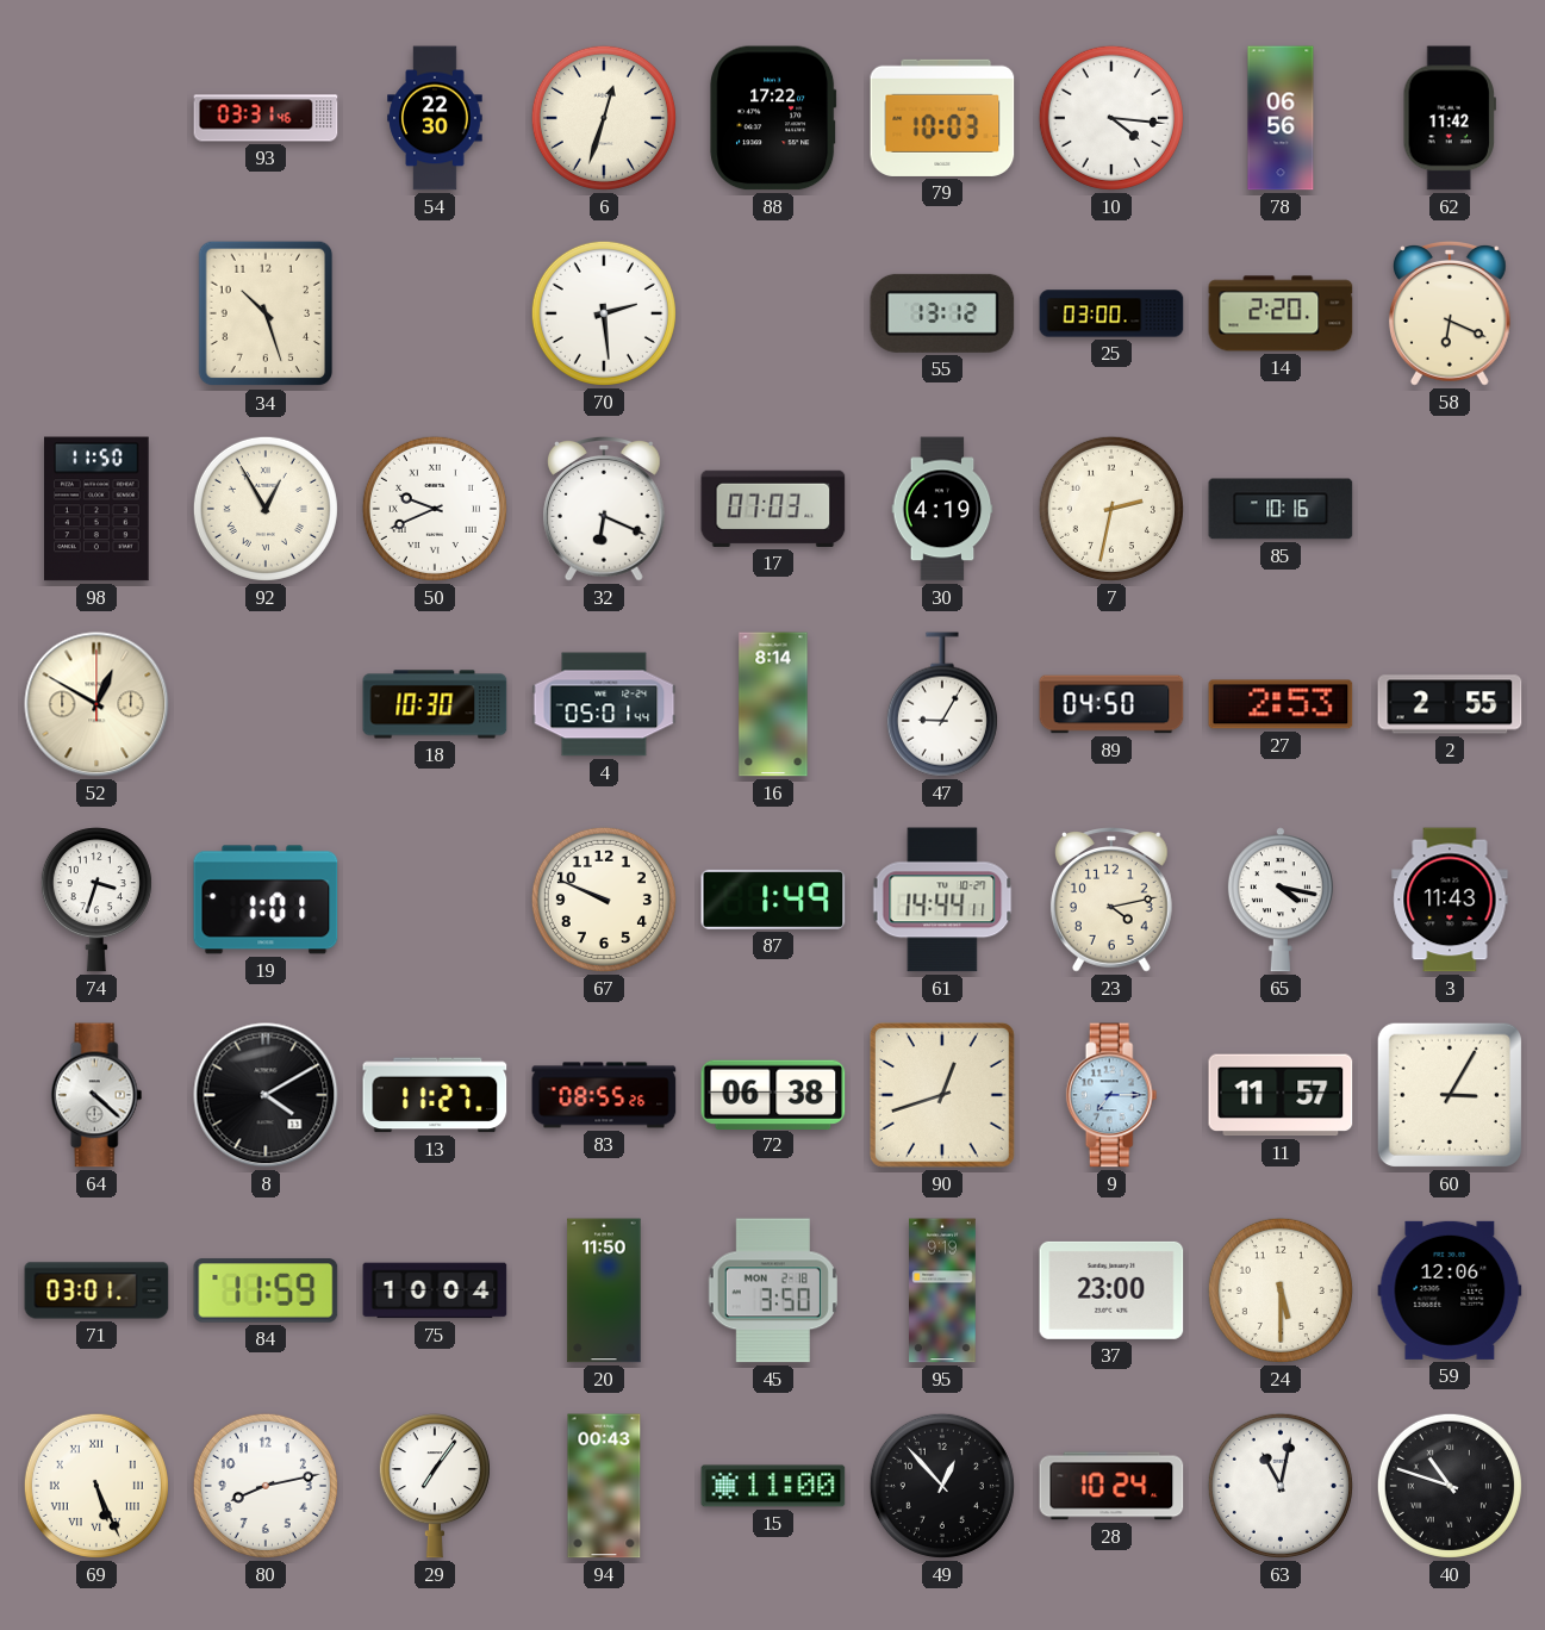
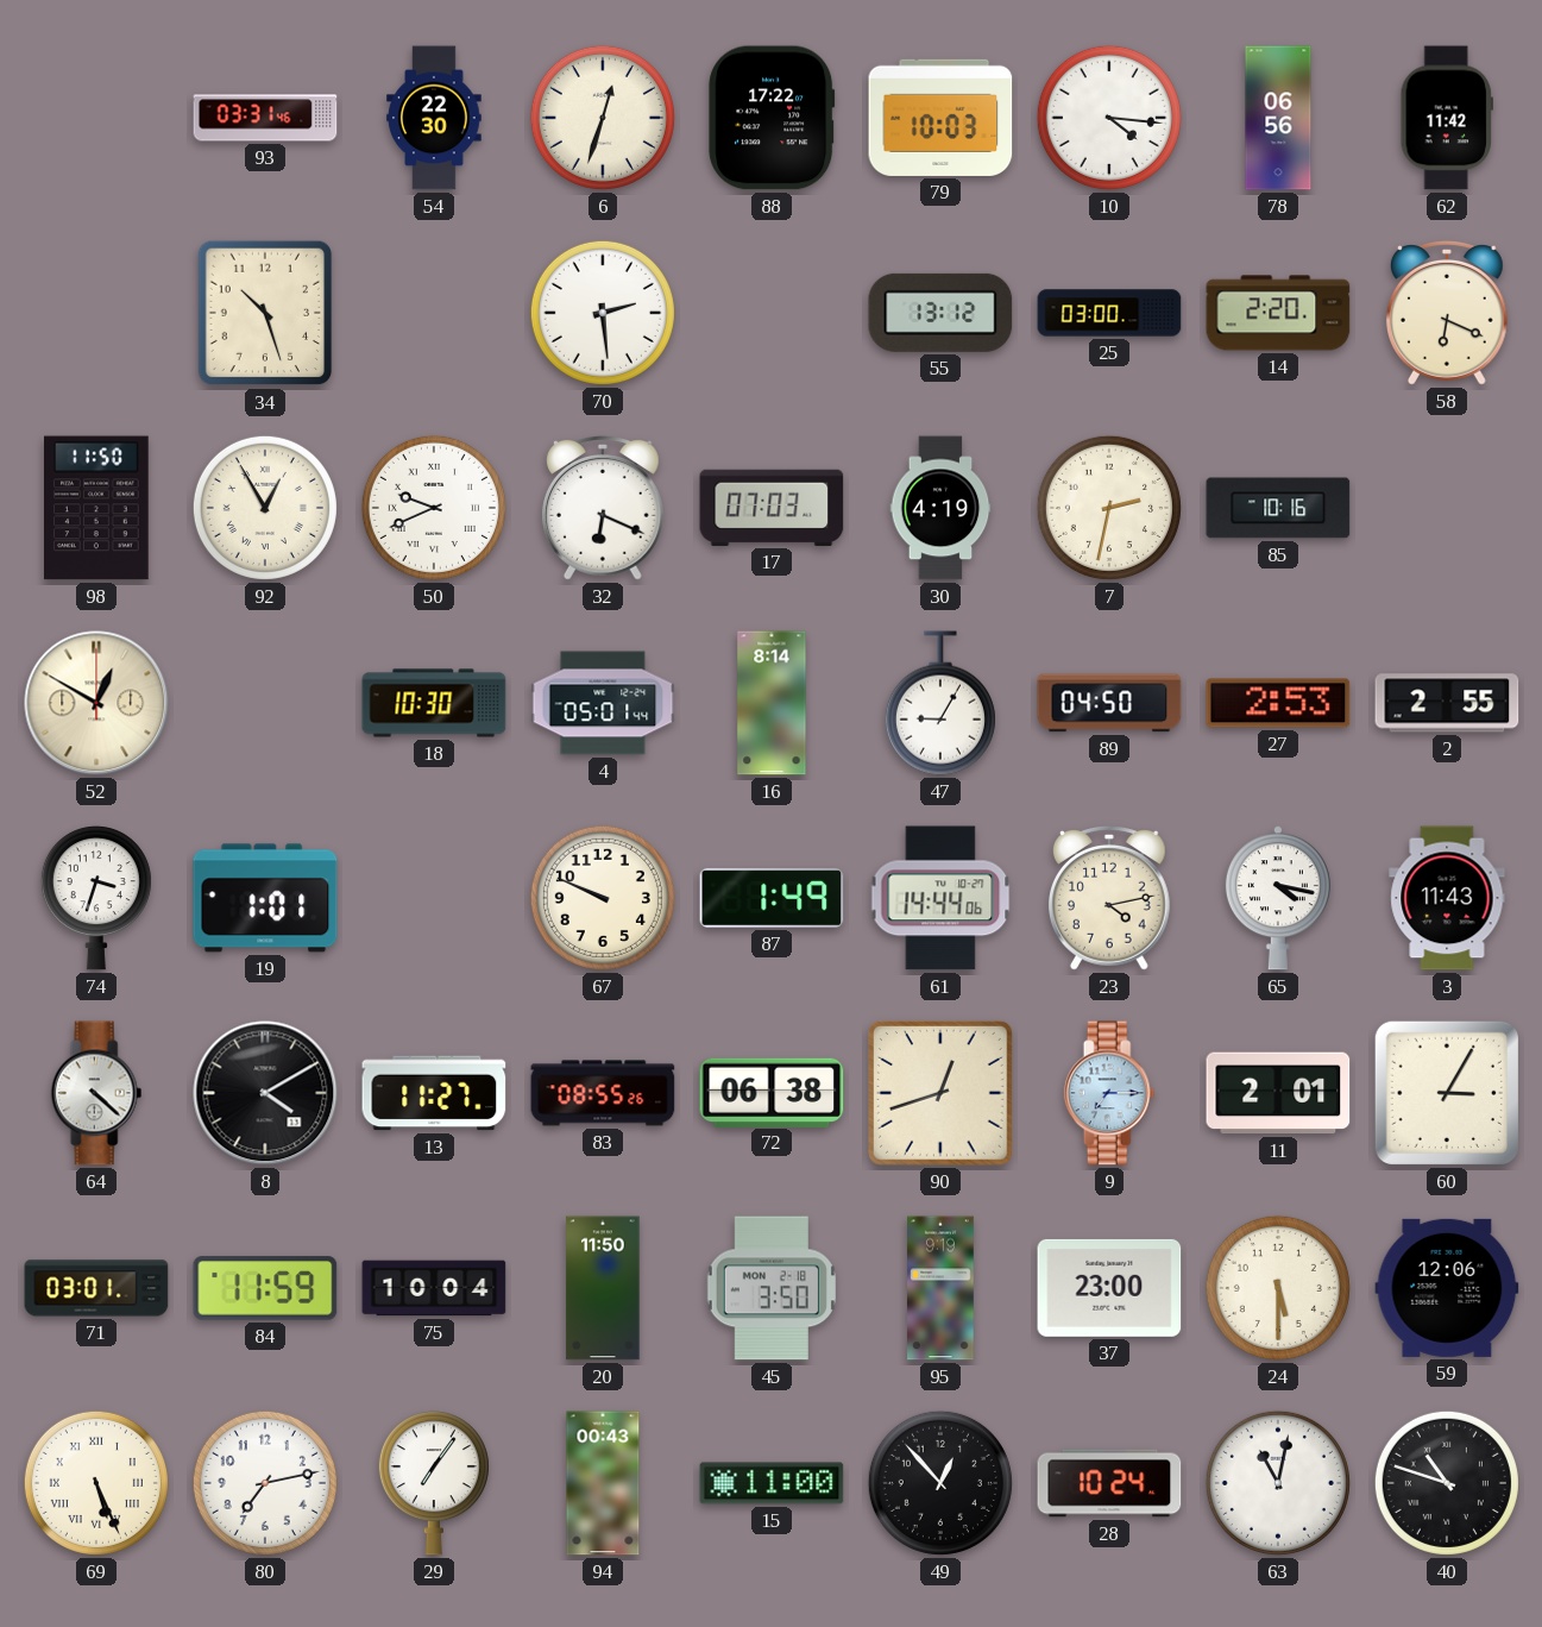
61: 14:44:11 -> 14:44:06
11: 11:57 -> 2:01
80: 8:13 -> 7:13
